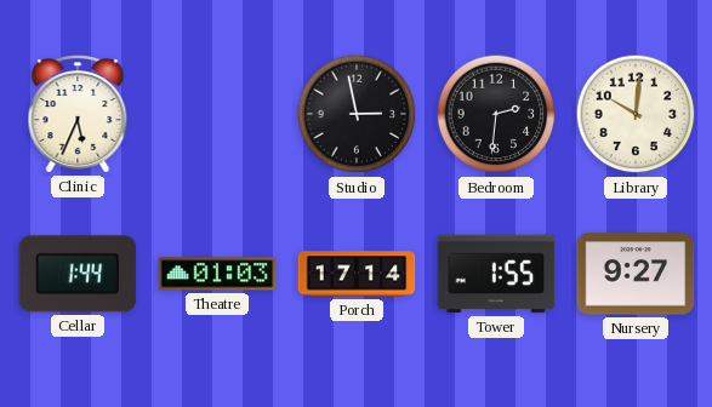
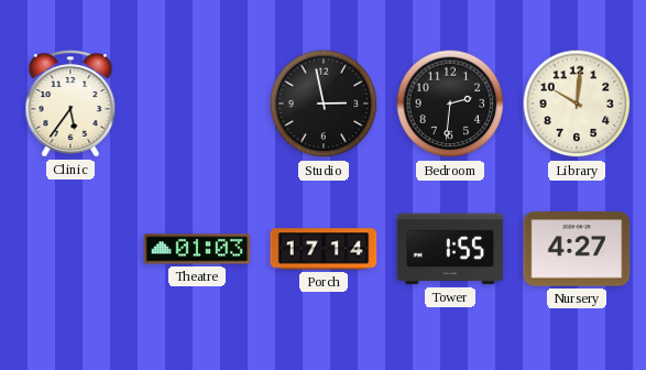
Clinic: 5:34 -> 5:36
Cellar: 1:44 -> none
Nursery: 9:27 -> 4:27
